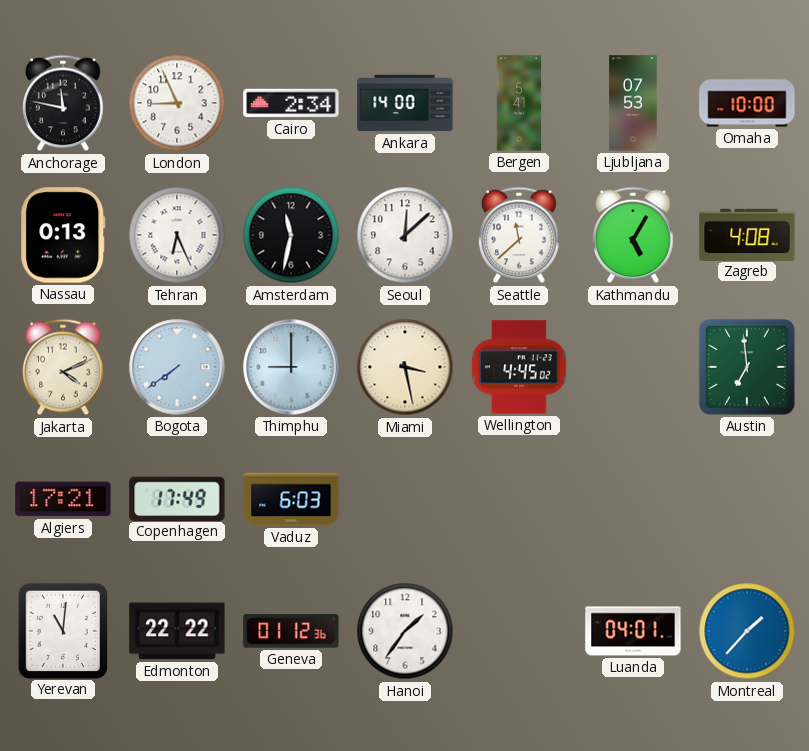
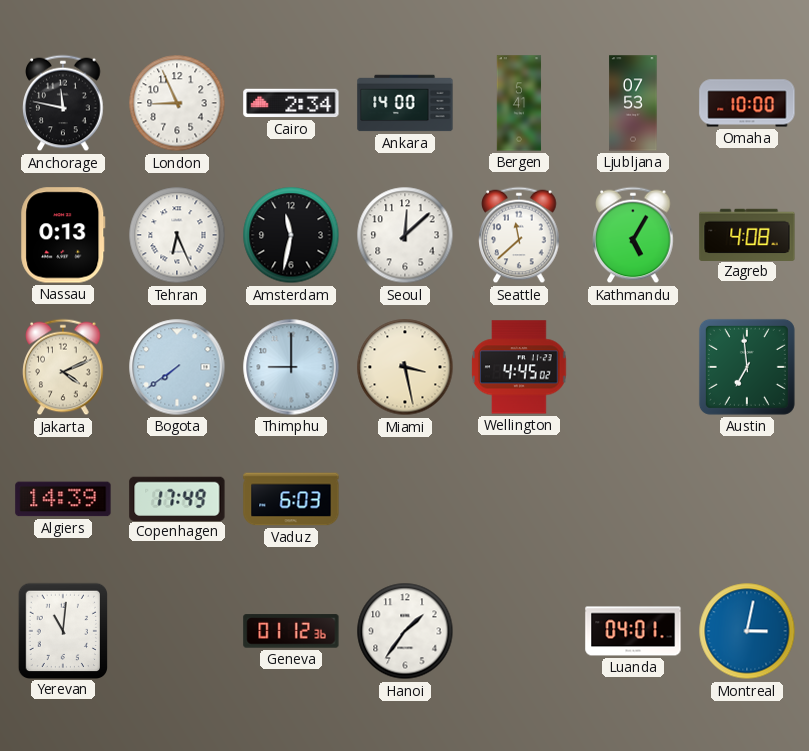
Algiers: 17:21 -> 14:39
Edmonton: 22:22 -> none
Montreal: 1:37 -> 3:02
